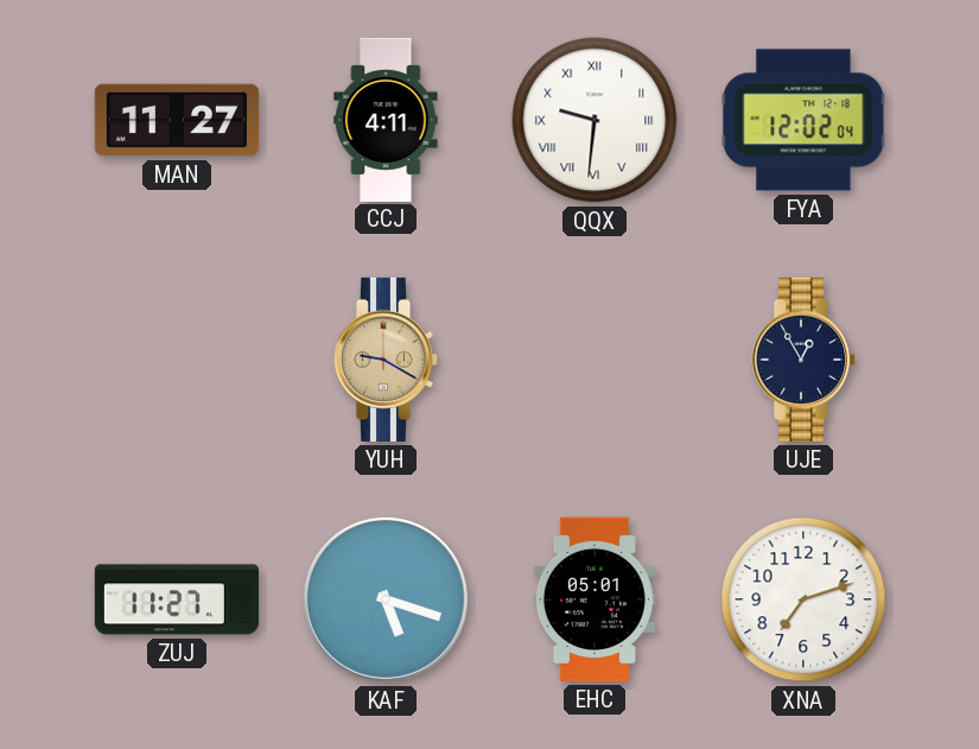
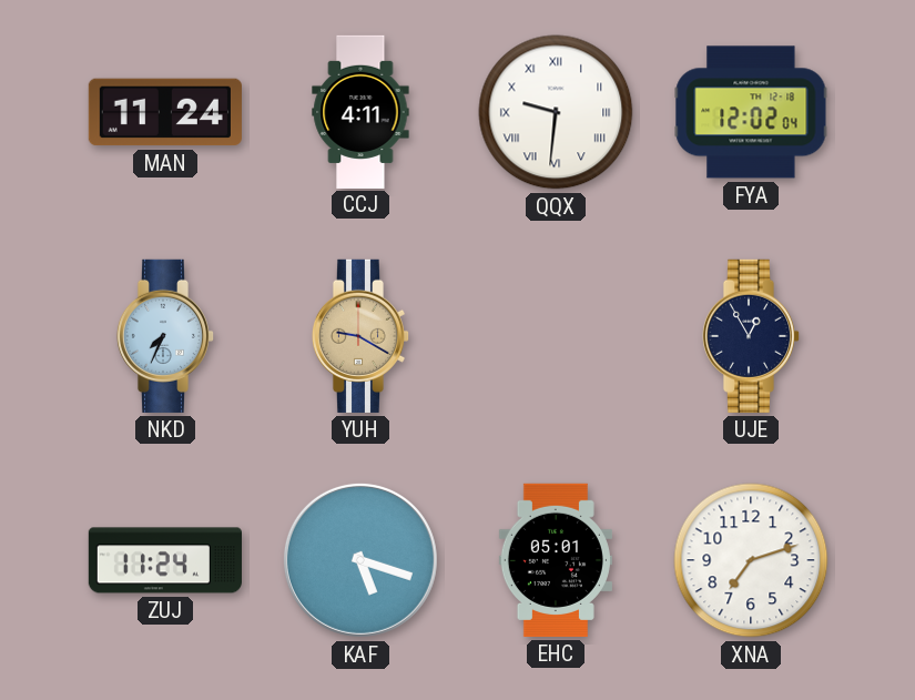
MAN: 11:27 -> 11:24
NKD: none -> 7:34
ZUJ: 11:27 -> 11:24
